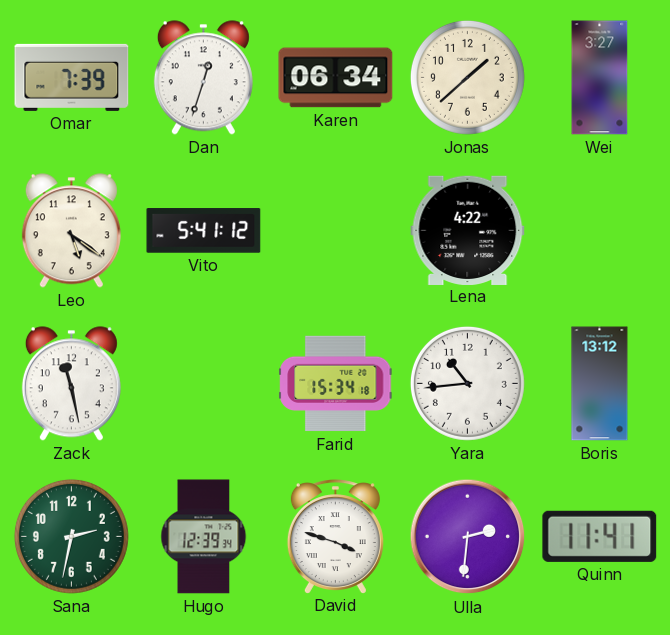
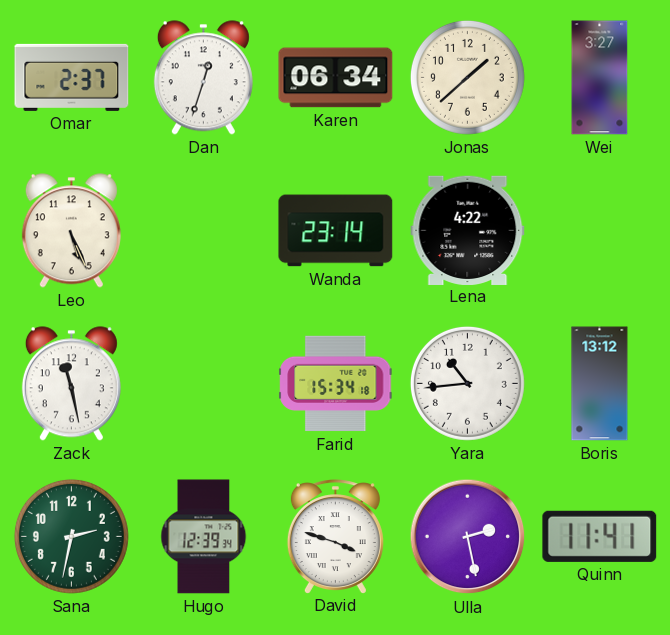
Omar: 7:39 -> 2:37
Leo: 5:21 -> 5:26
Vito: 5:41 -> none
Wanda: none -> 23:14
Ulla: 2:31 -> 2:28
